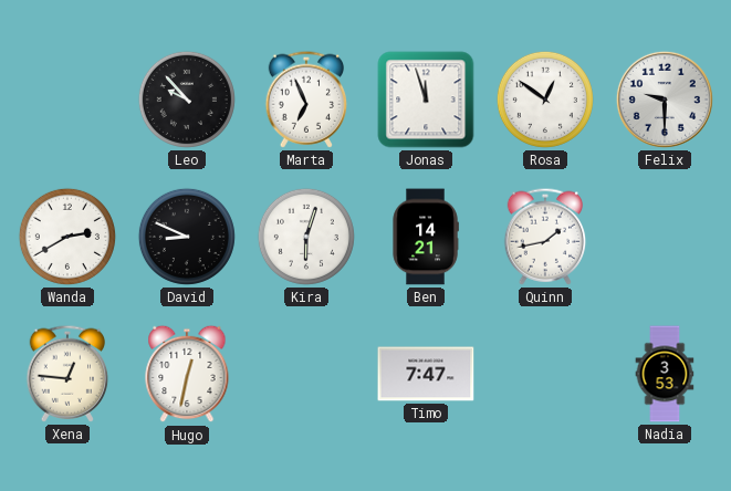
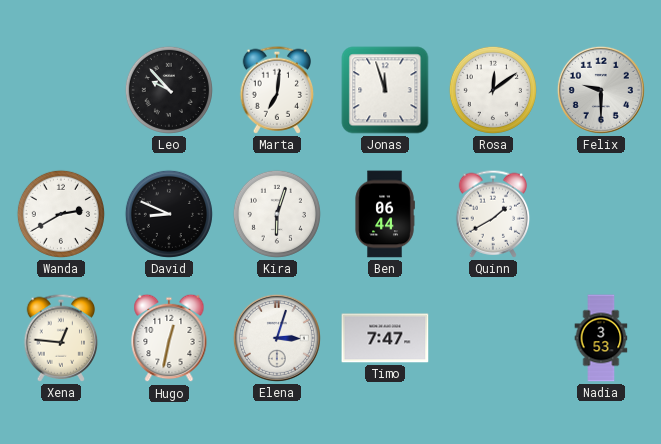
Marta: 6:56 -> 7:01
Rosa: 12:51 -> 12:09
Ben: 14:21 -> 06:44
Quinn: 1:43 -> 1:40
Elena: none -> 3:03
